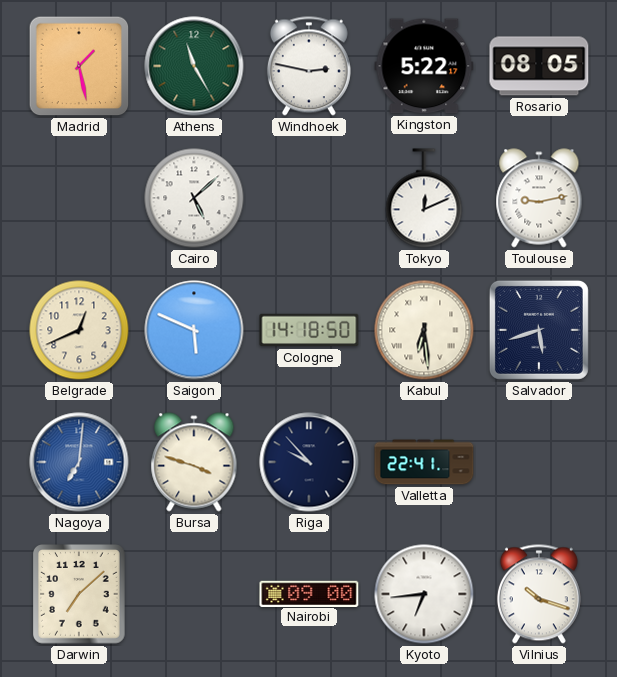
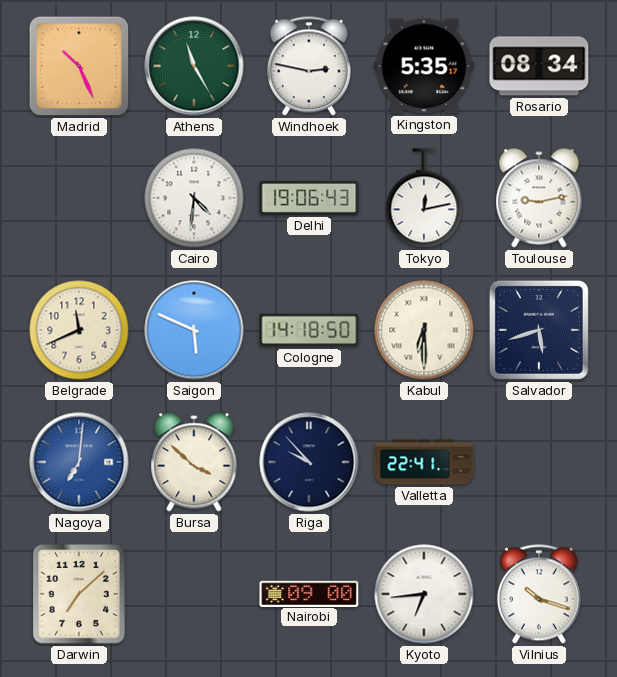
Madrid: 1:28 -> 10:26
Kingston: 5:22 -> 5:35
Rosario: 08:05 -> 08:34
Cairo: 5:08 -> 4:31
Delhi: none -> 19:06
Tokyo: 12:11 -> 12:13
Belgrade: 12:41 -> 11:41
Kabul: 6:29 -> 6:30
Bursa: 3:48 -> 3:52
